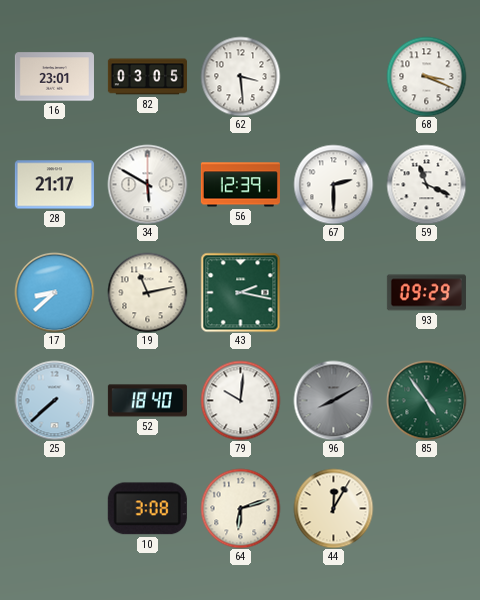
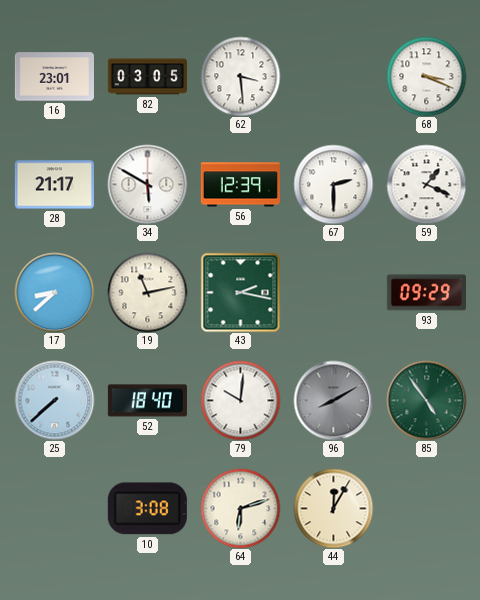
59: 11:19 -> 1:19
